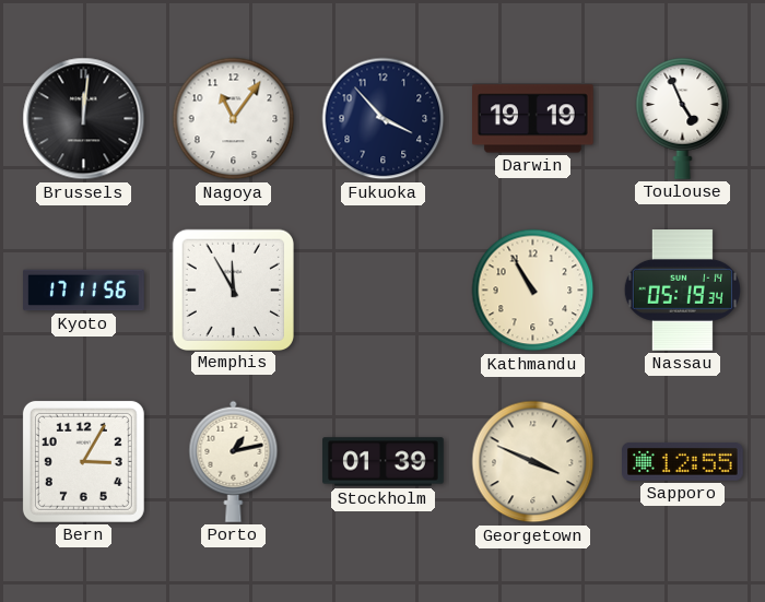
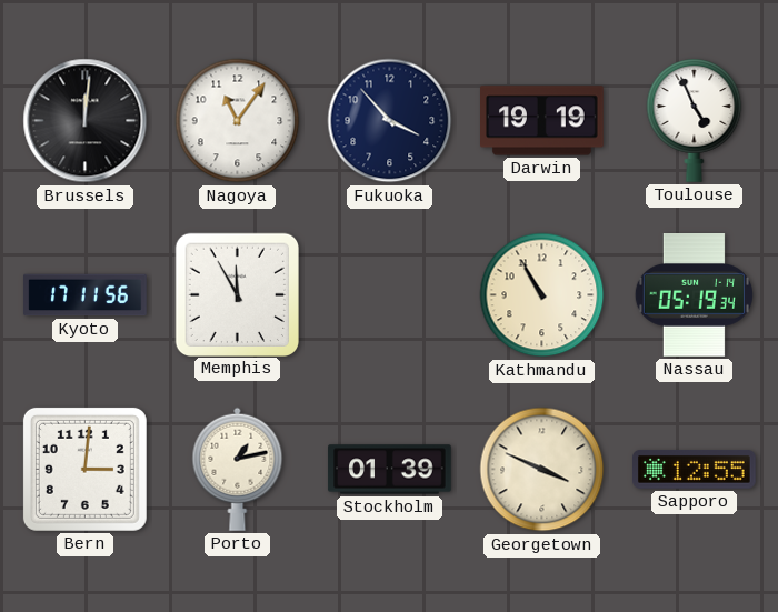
Bern: 3:05 -> 3:01
